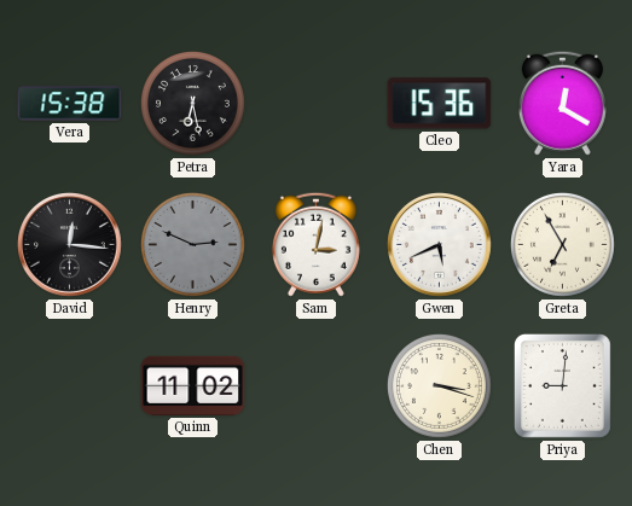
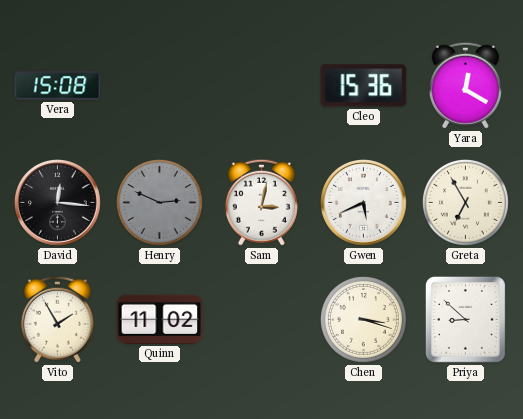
Vera: 15:38 -> 15:08
Petra: 6:28 -> none
Vito: none -> 1:55
Priya: 9:01 -> 8:52
